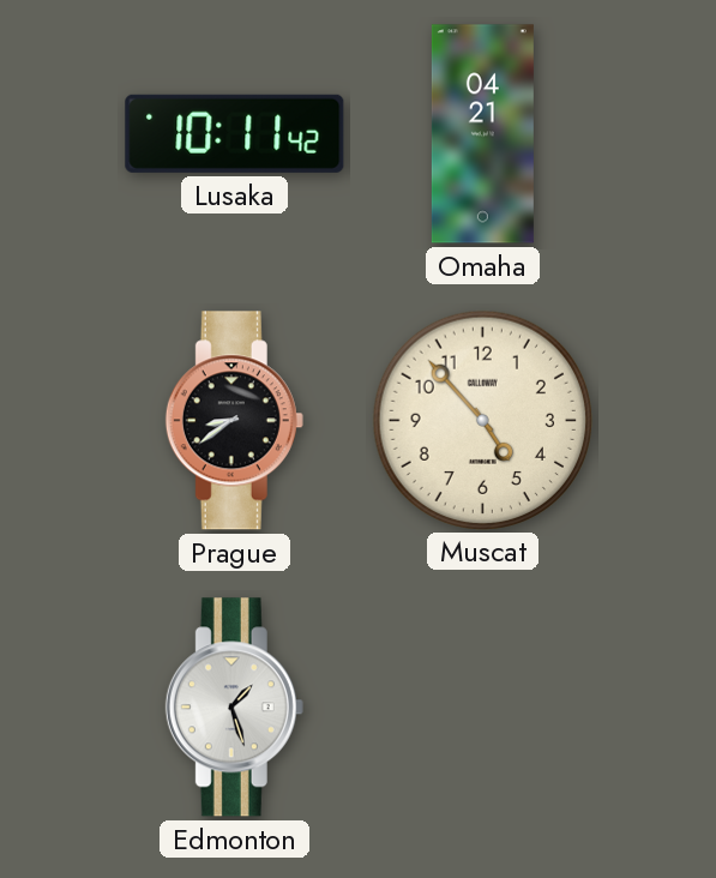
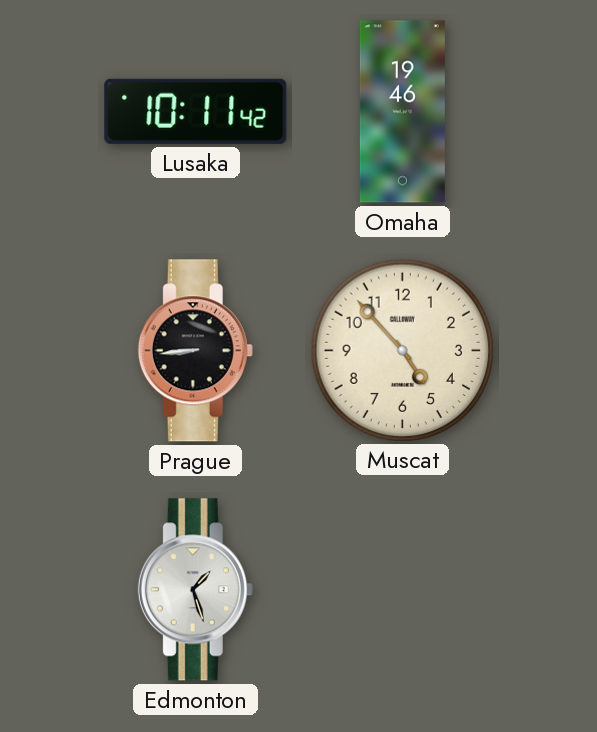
Omaha: 04:21 -> 19:46
Prague: 8:39 -> 8:44
